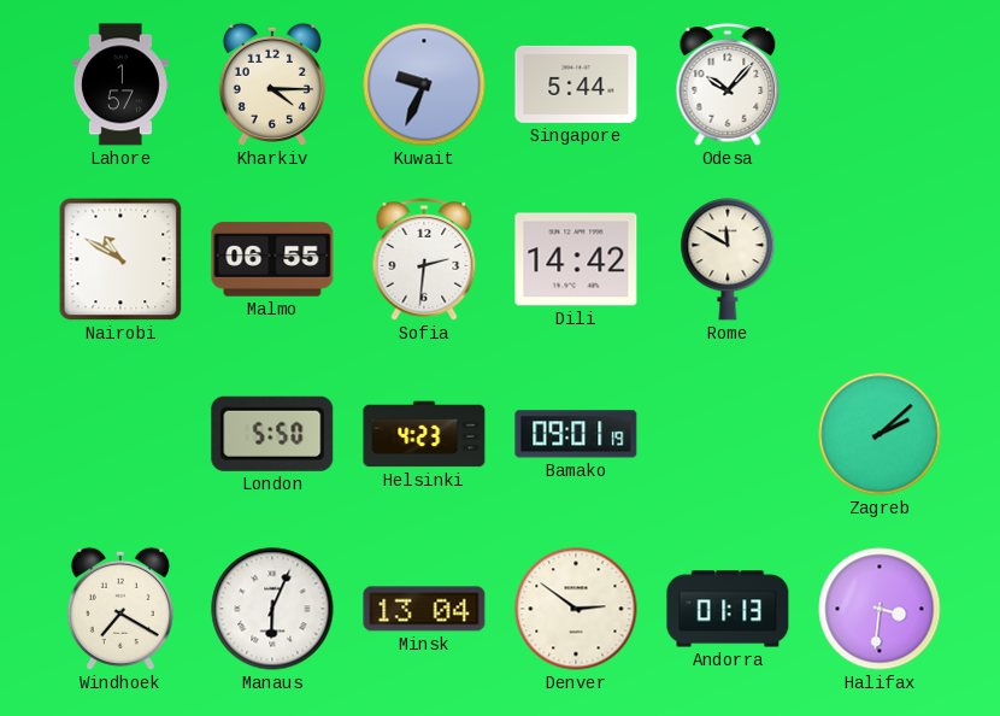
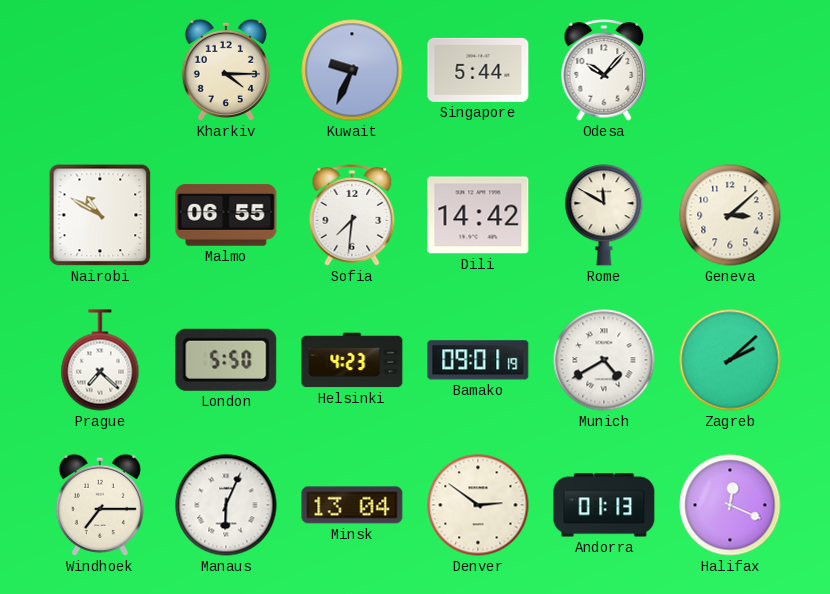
Lahore: 1:57 -> none
Sofia: 2:31 -> 7:31
Geneva: none -> 3:08
Prague: none -> 7:22
Munich: none -> 4:40
Windhoek: 7:20 -> 7:15
Halifax: 3:31 -> 12:19
